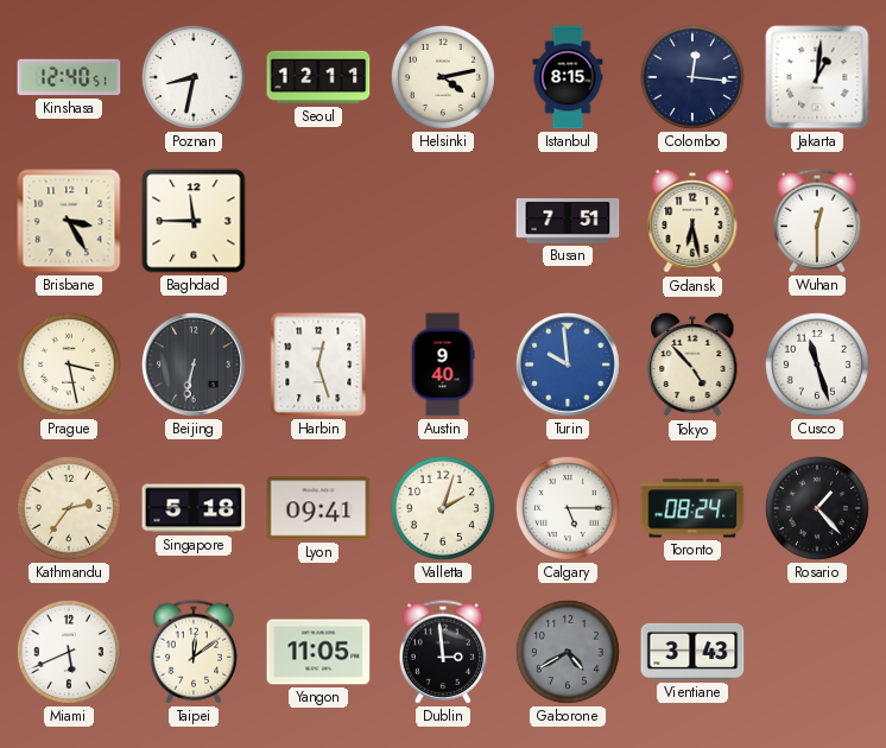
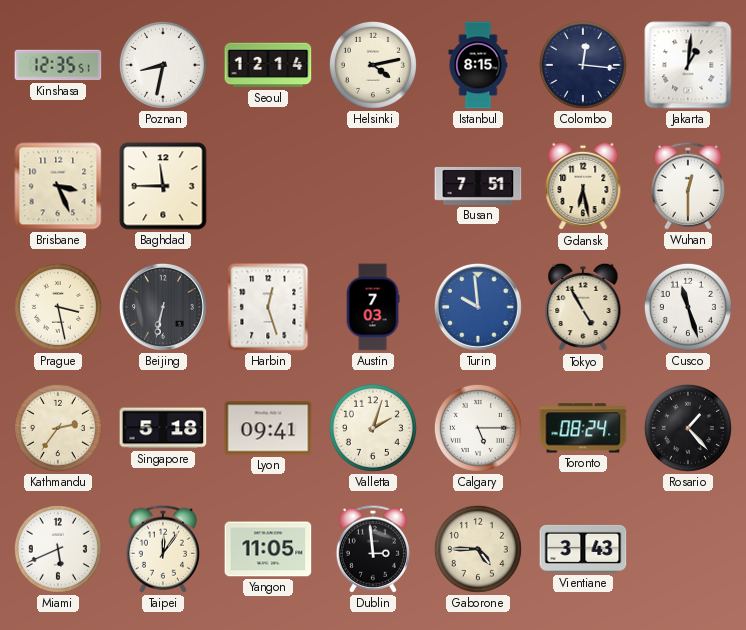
Kinshasa: 12:40 -> 12:35
Seoul: 12:11 -> 12:14
Brisbane: 3:25 -> 3:26
Austin: 9:40 -> 7:03
Tokyo: 4:53 -> 4:55
Taipei: 12:09 -> 12:06
Gaborone: 4:40 -> 4:45
Gaborone dial: grey -> cream
